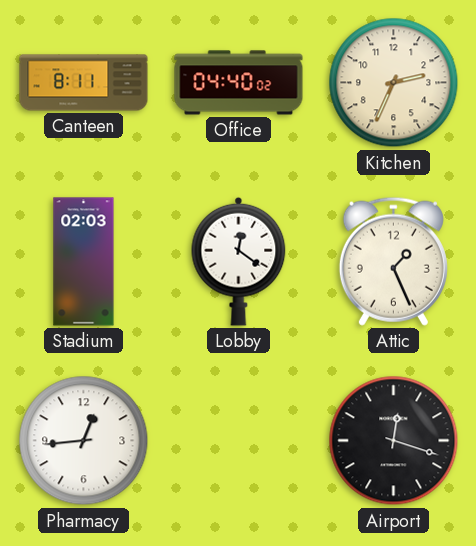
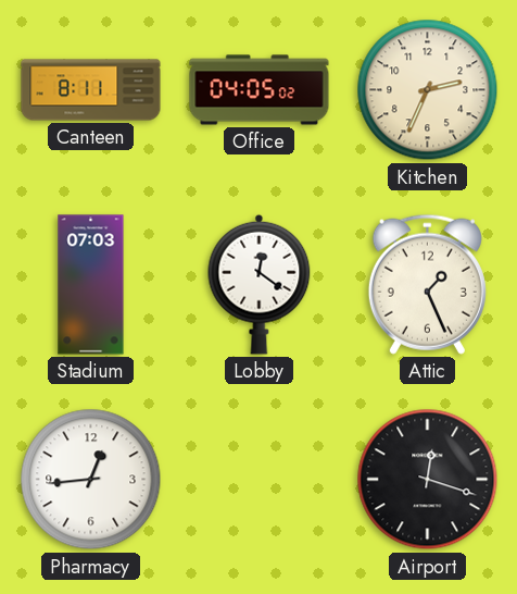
Office: 04:40 -> 04:05
Stadium: 02:03 -> 07:03
